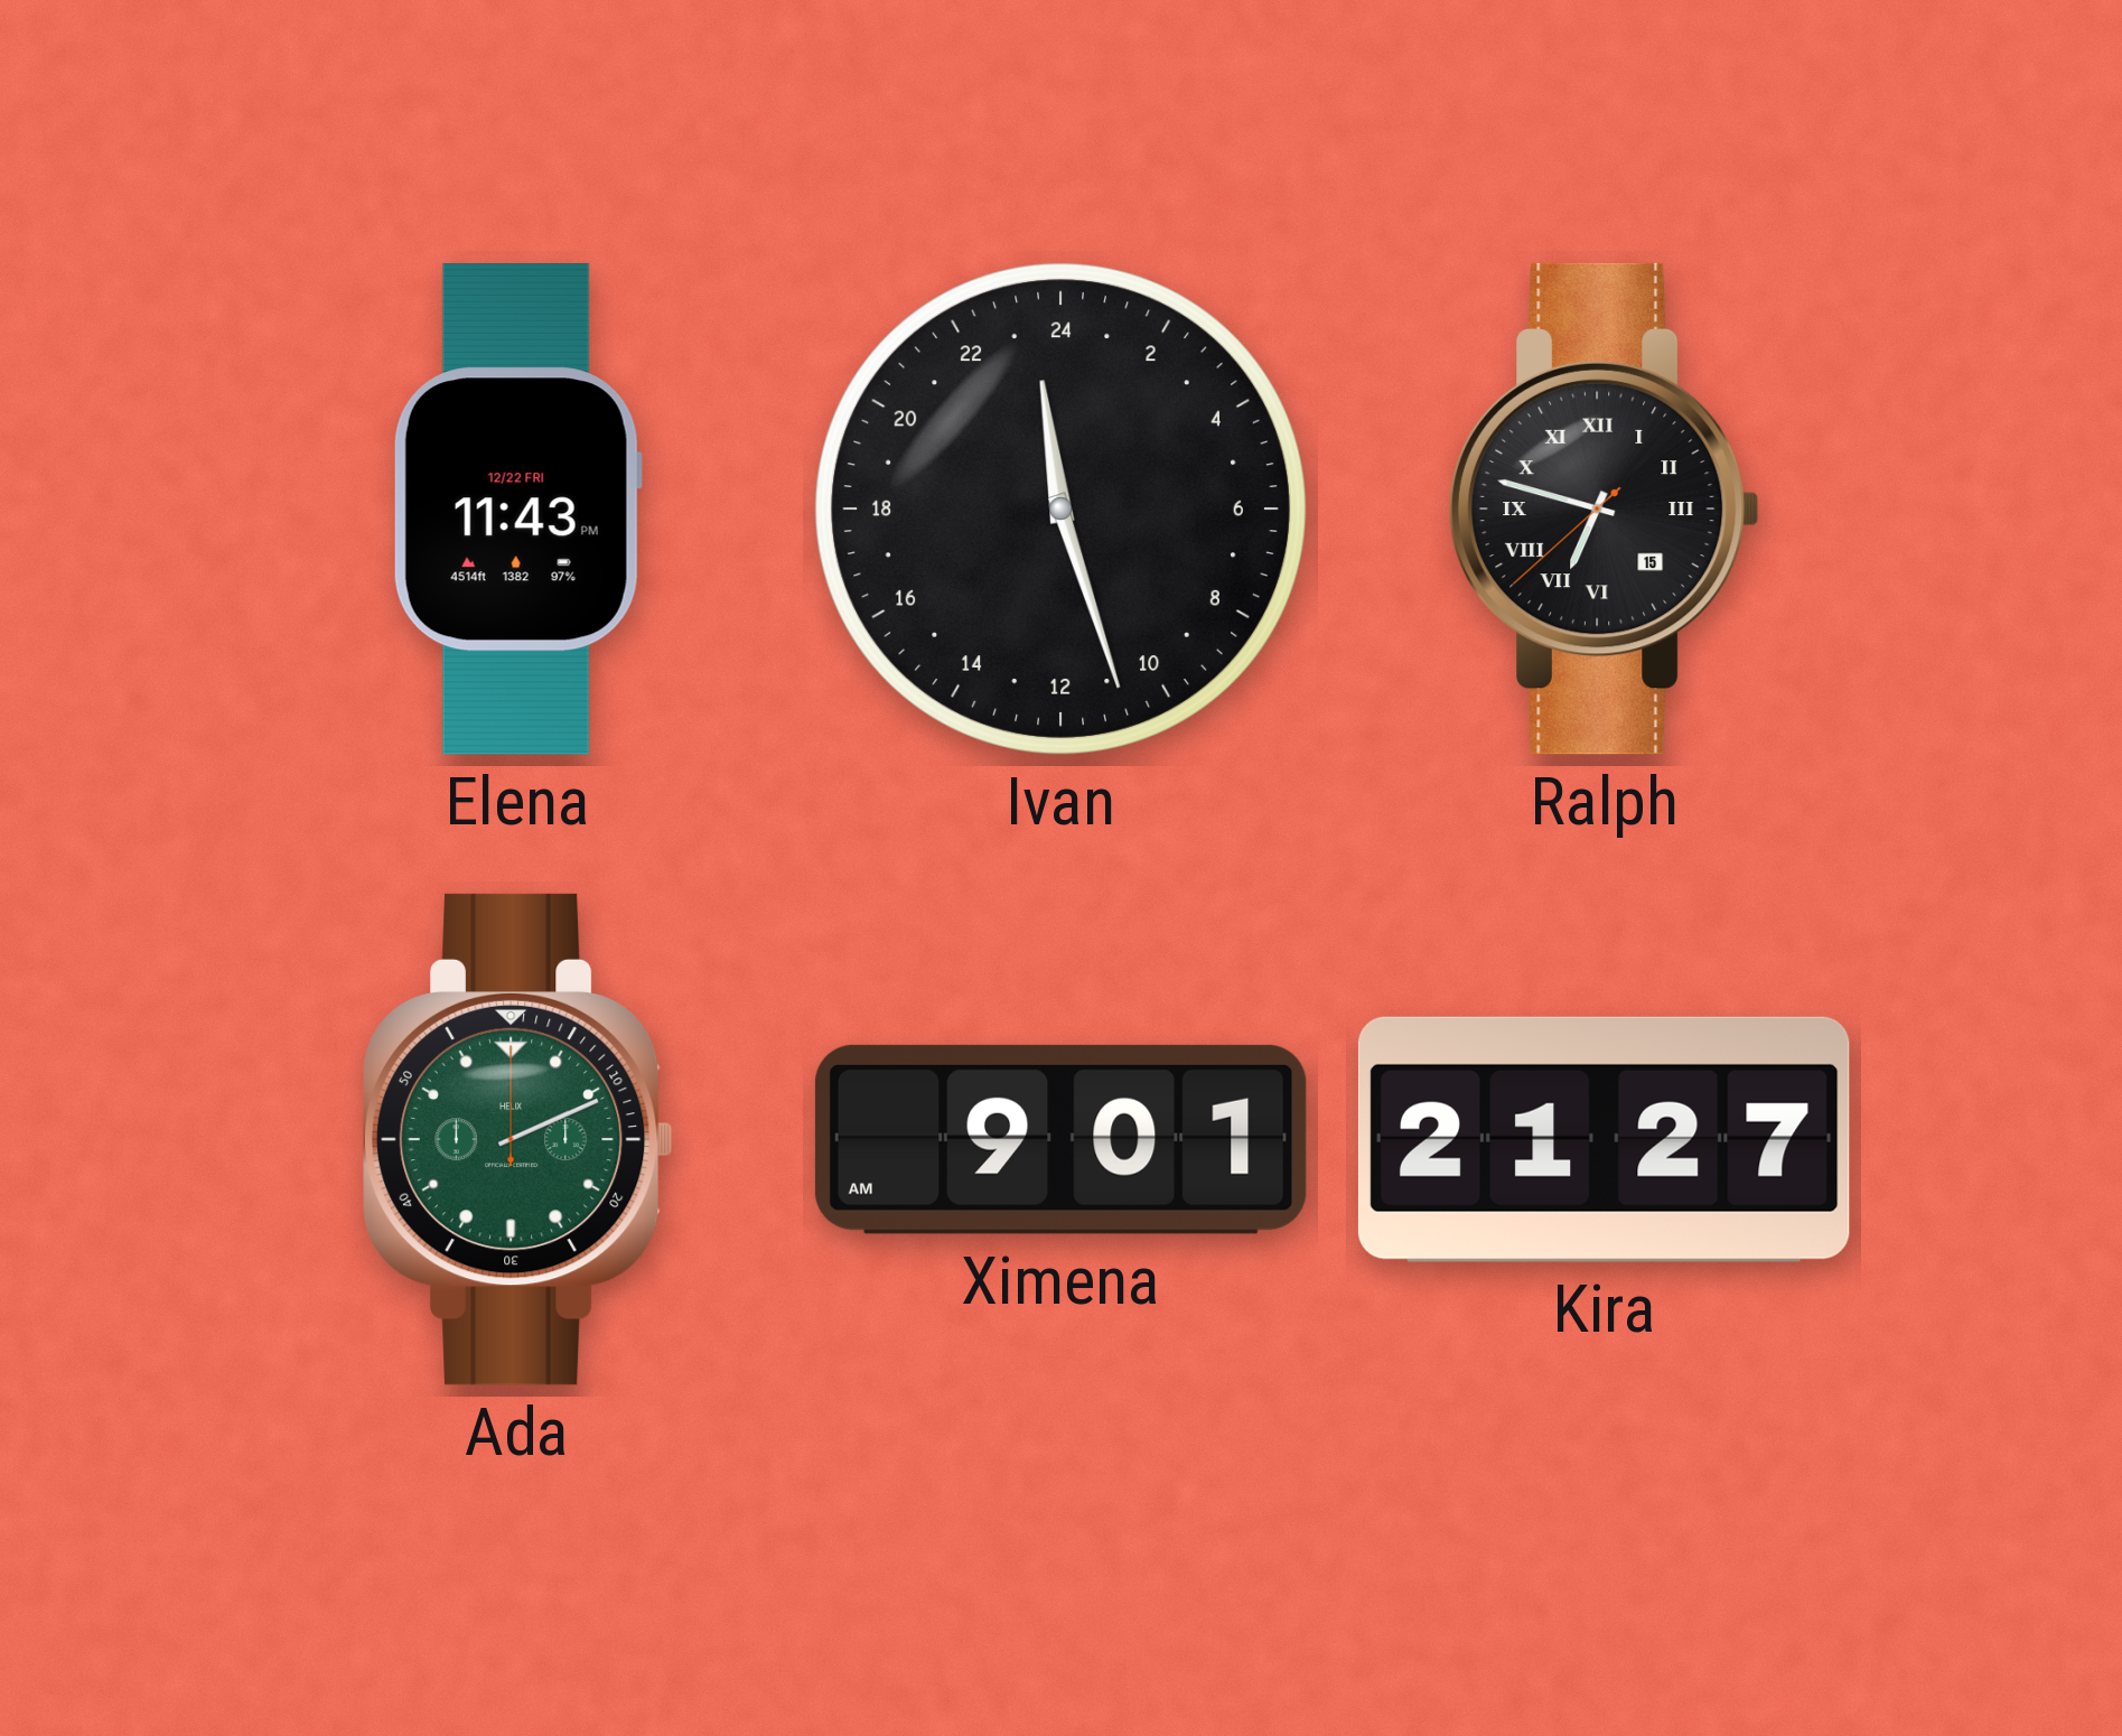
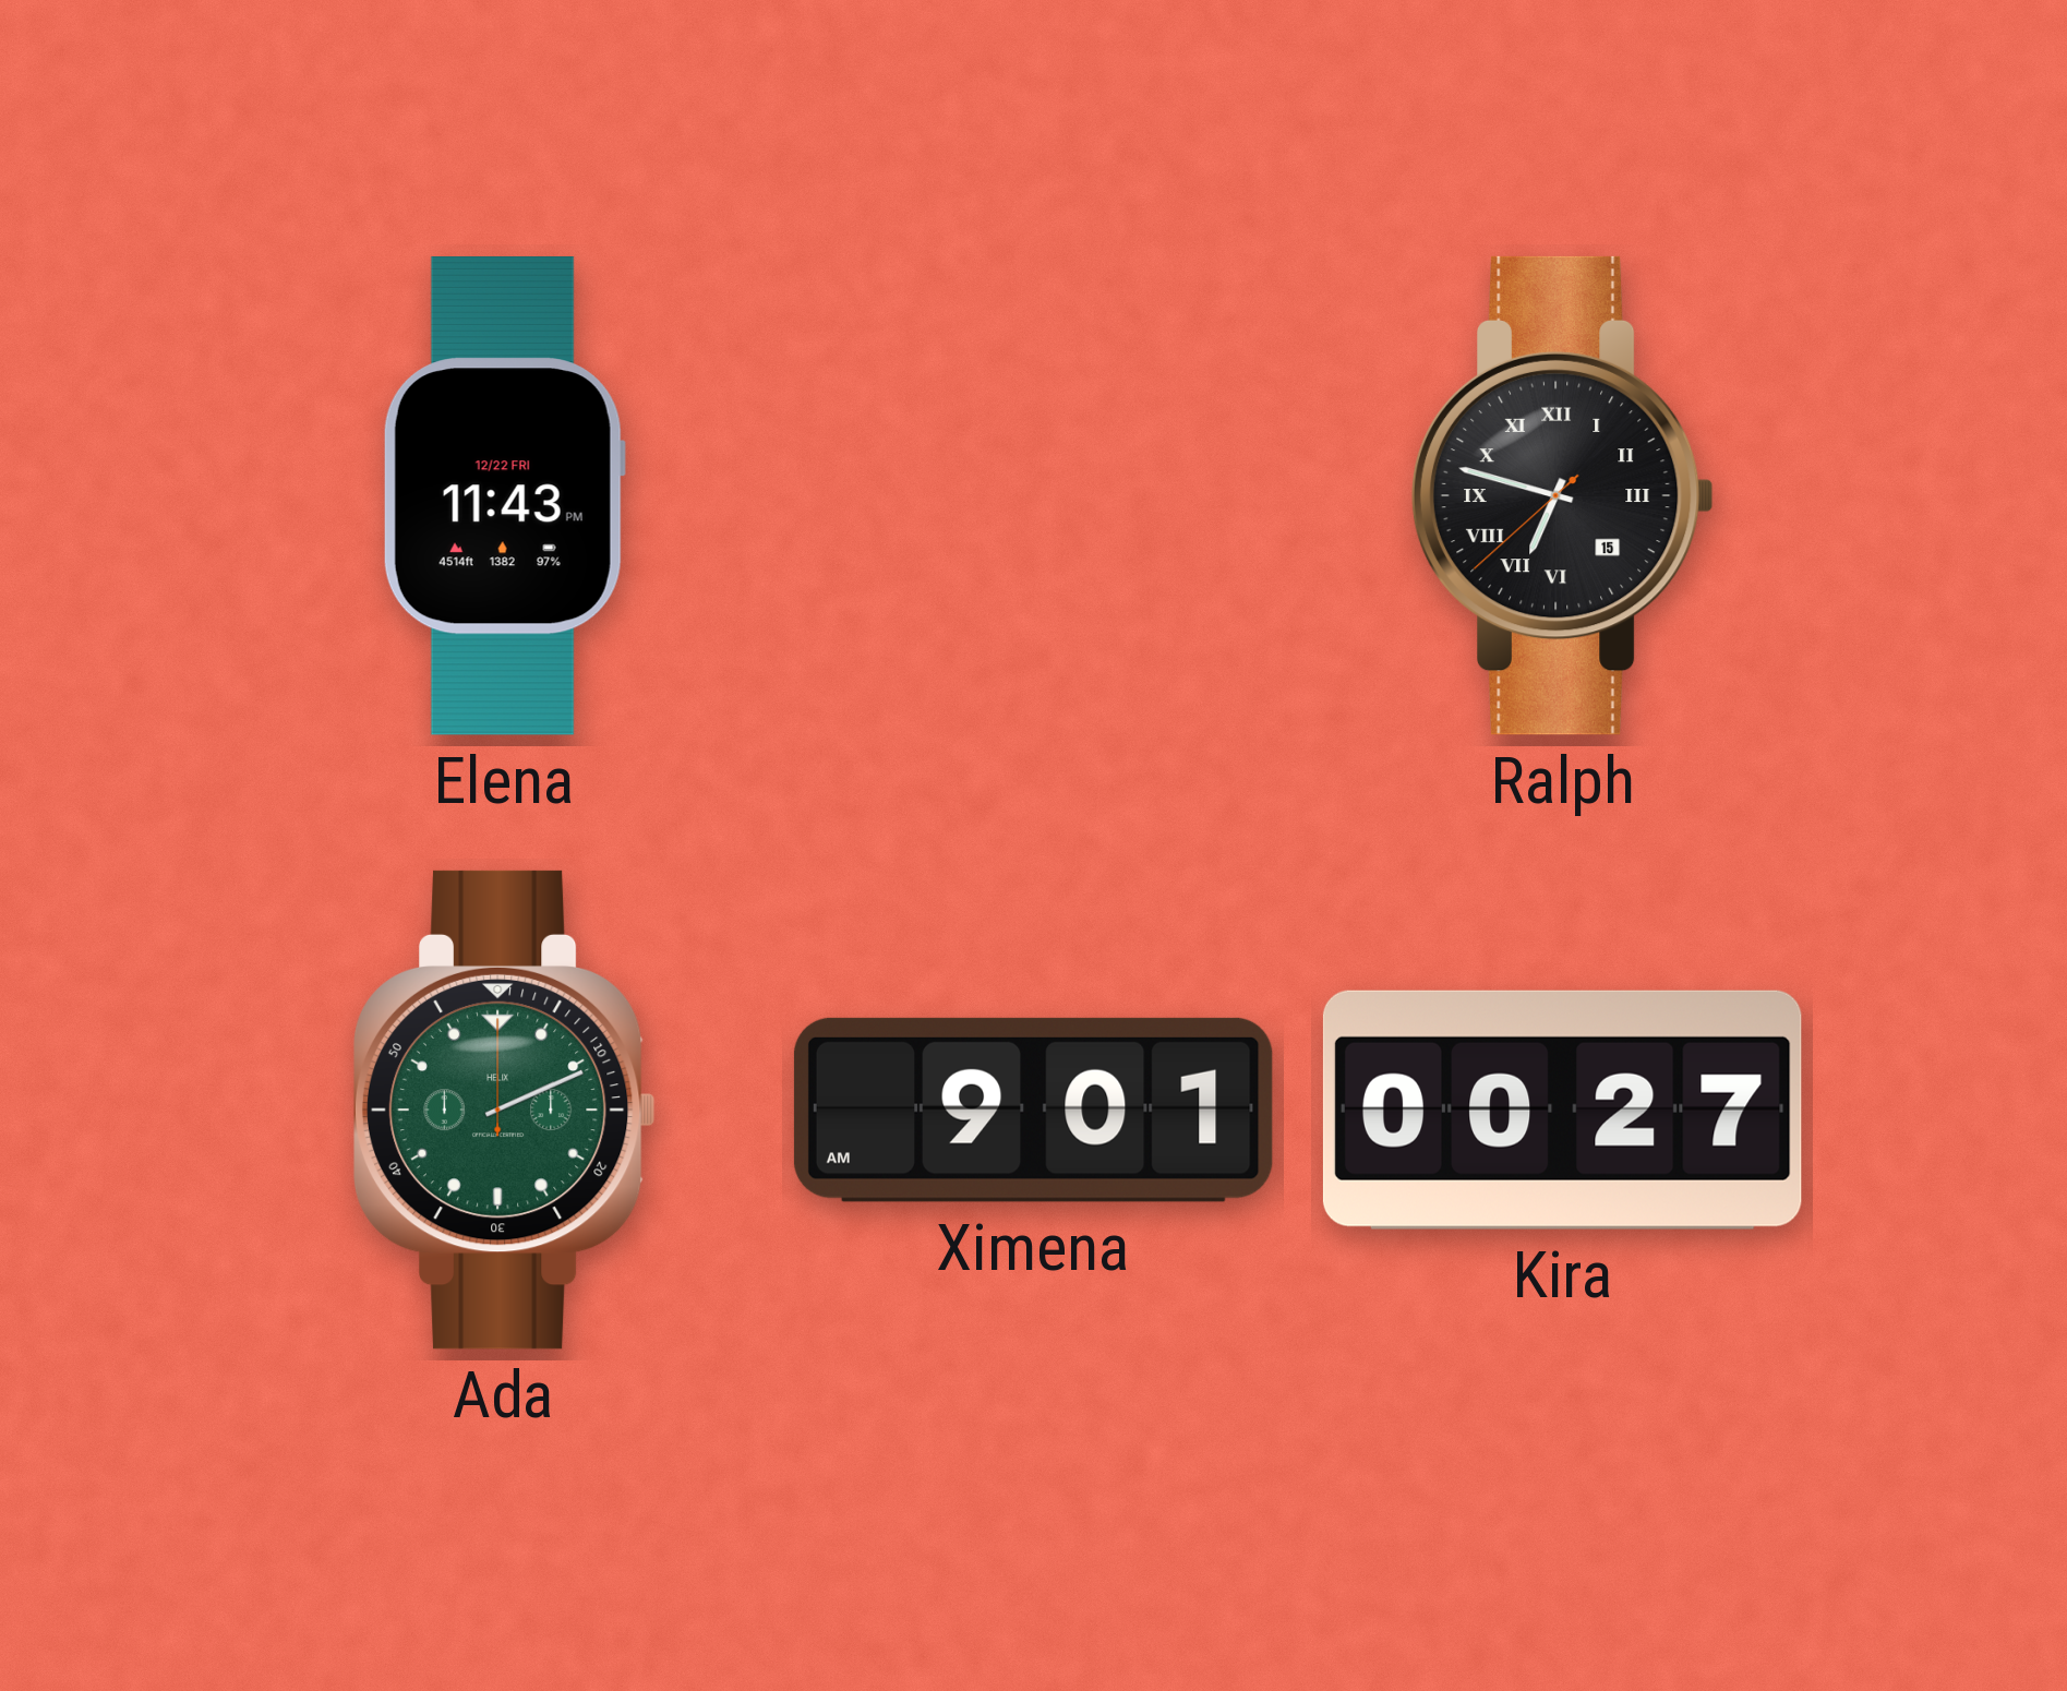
Ivan: 23:27 -> none
Kira: 21:27 -> 00:27
